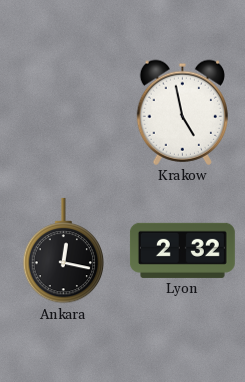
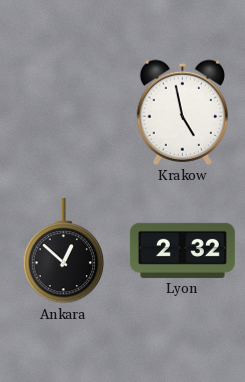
Ankara: 12:17 -> 12:52
